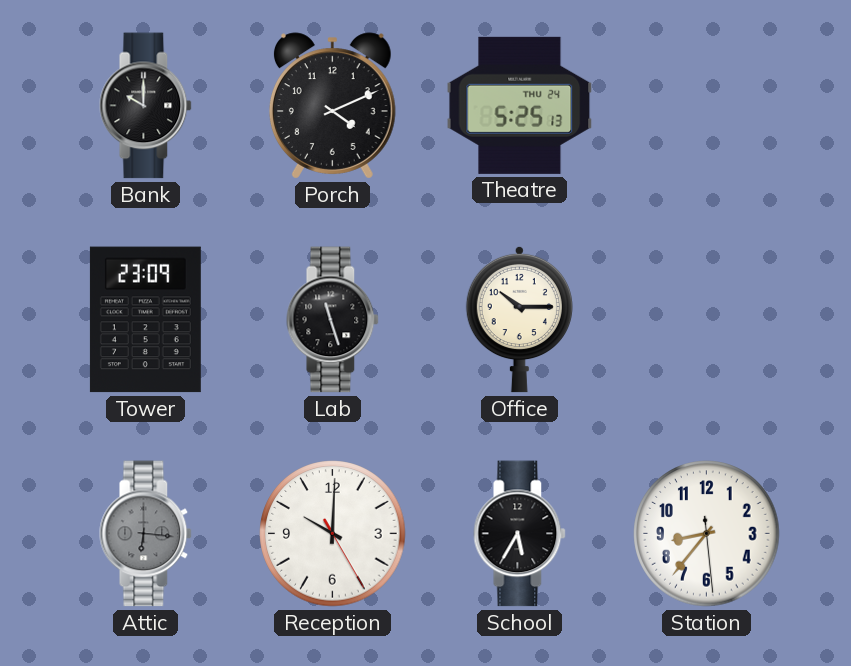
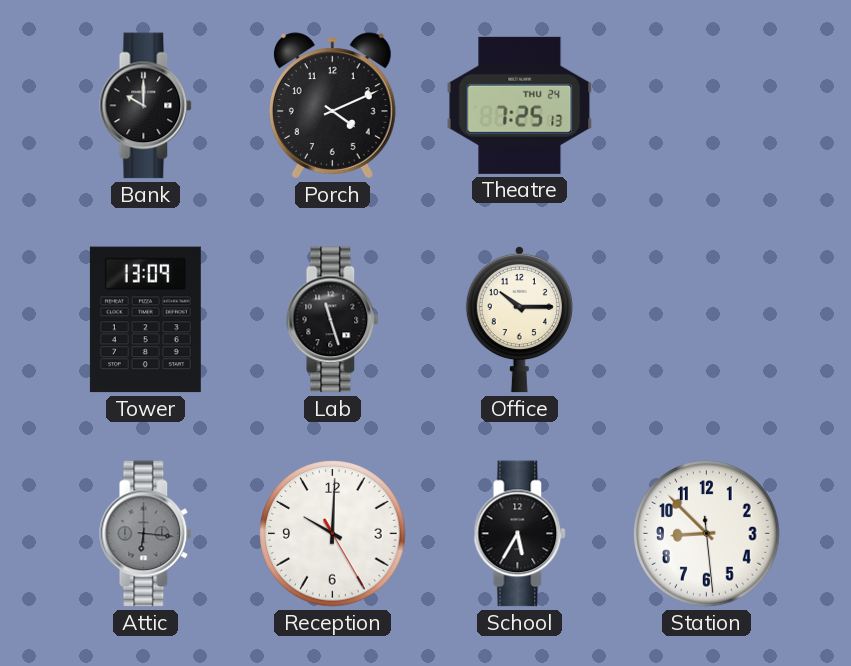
Theatre: 5:25 -> 7:25
Tower: 23:09 -> 13:09
Station: 8:36 -> 8:52
